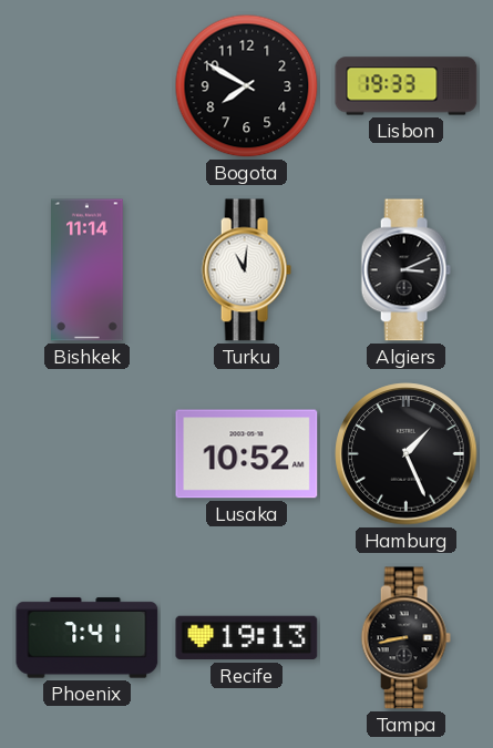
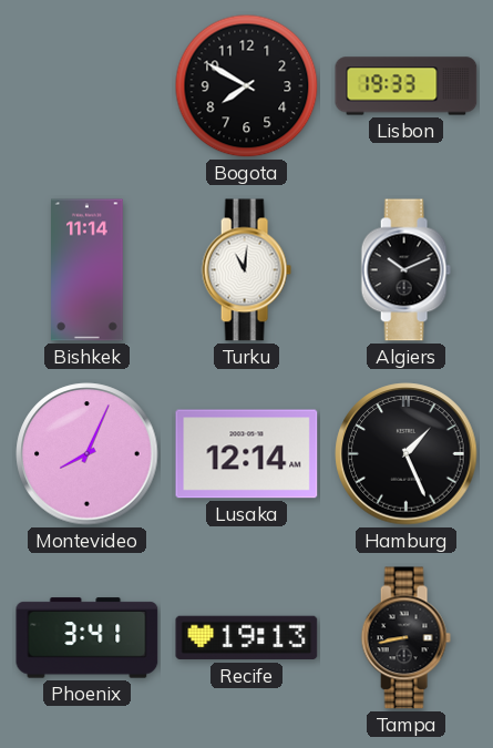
Algiers: 3:11 -> 10:11
Montevideo: none -> 8:04
Lusaka: 10:52 -> 12:14
Phoenix: 7:41 -> 3:41
